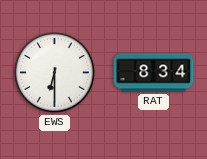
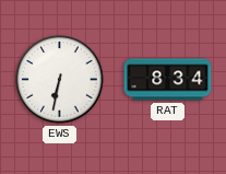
EWS: 6:30 -> 6:32
